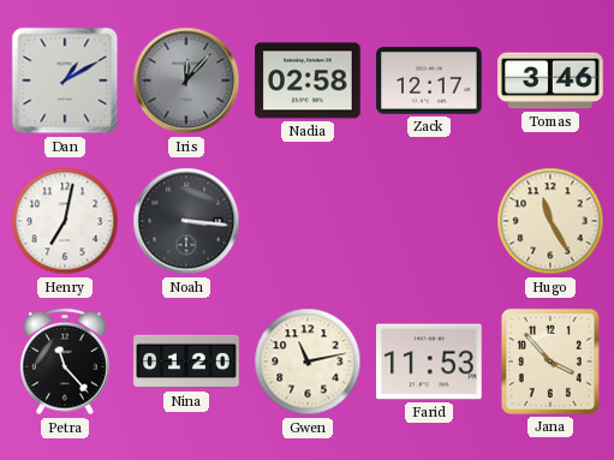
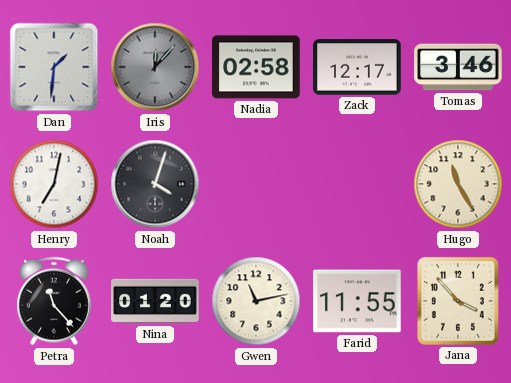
Dan: 1:10 -> 1:31
Noah: 3:16 -> 4:03
Farid: 11:53 -> 11:55
